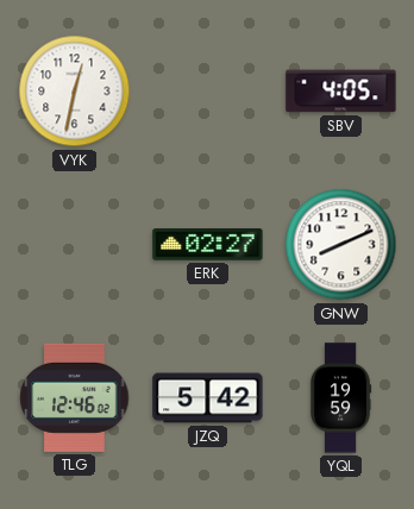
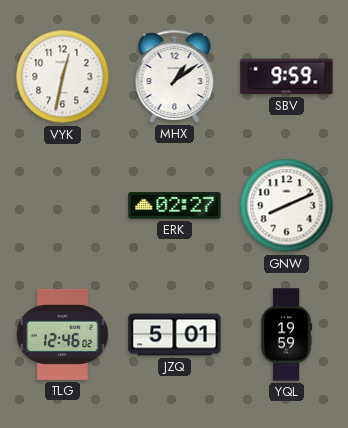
MHX: none -> 1:09
SBV: 4:05 -> 9:59
JZQ: 5:42 -> 5:01
